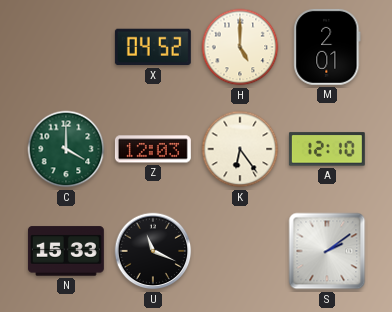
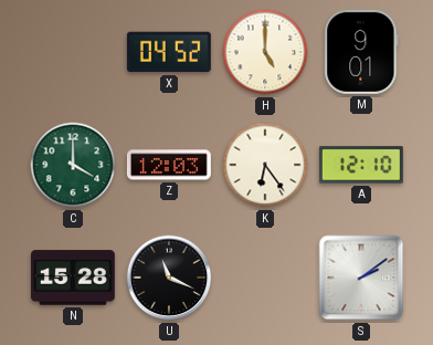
M: 2:01 -> 9:01
N: 15:33 -> 15:28
